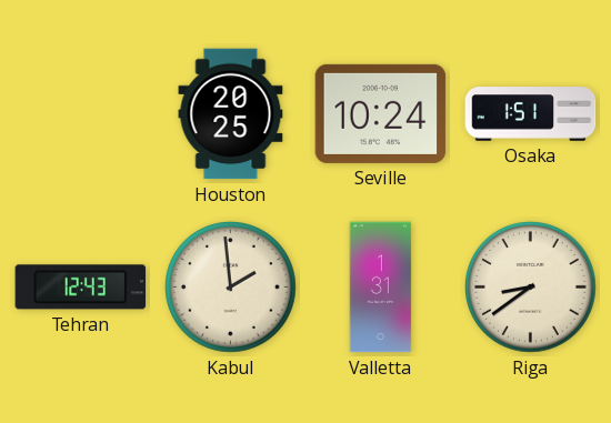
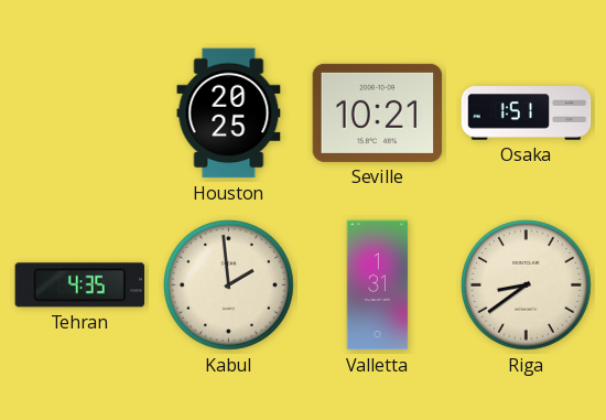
Seville: 10:24 -> 10:21
Tehran: 12:43 -> 4:35
